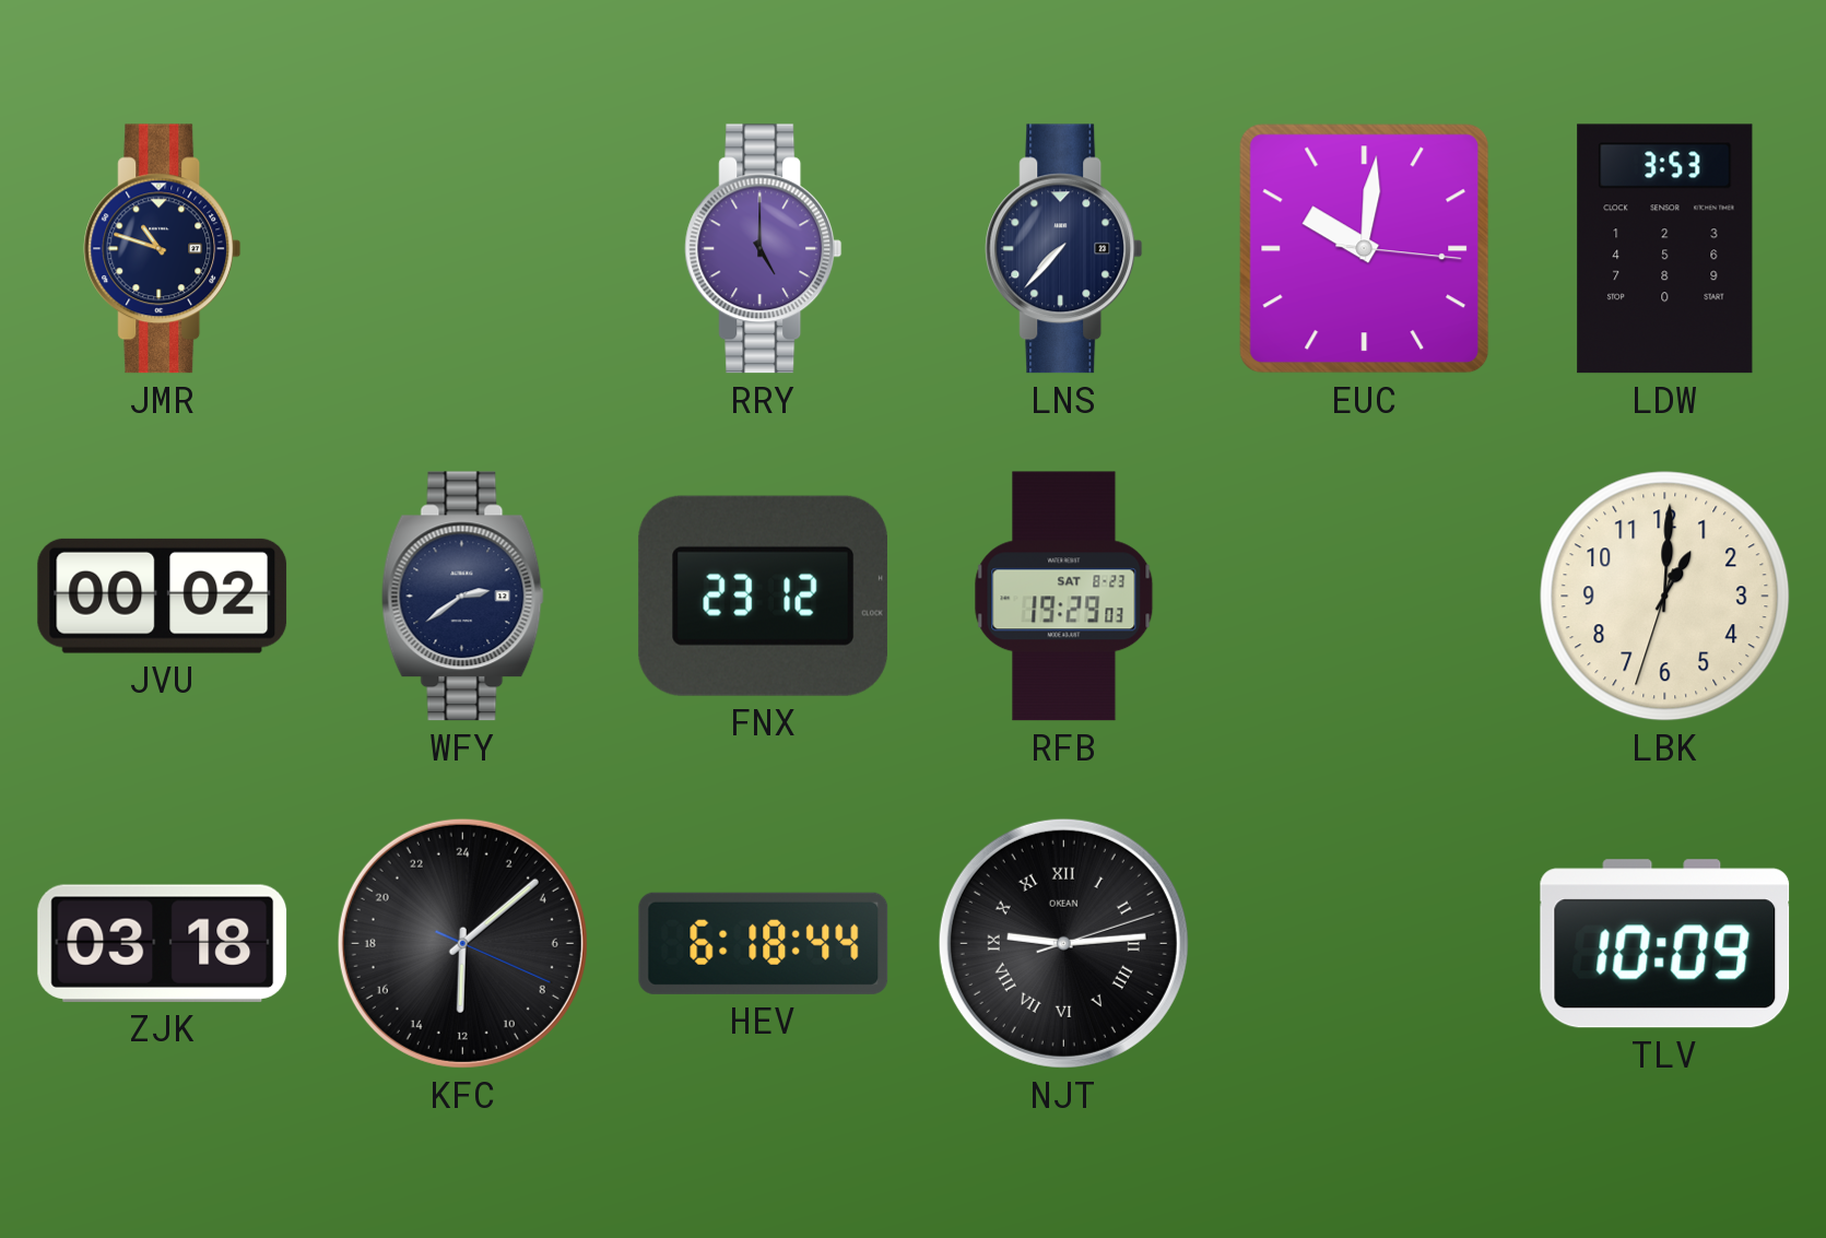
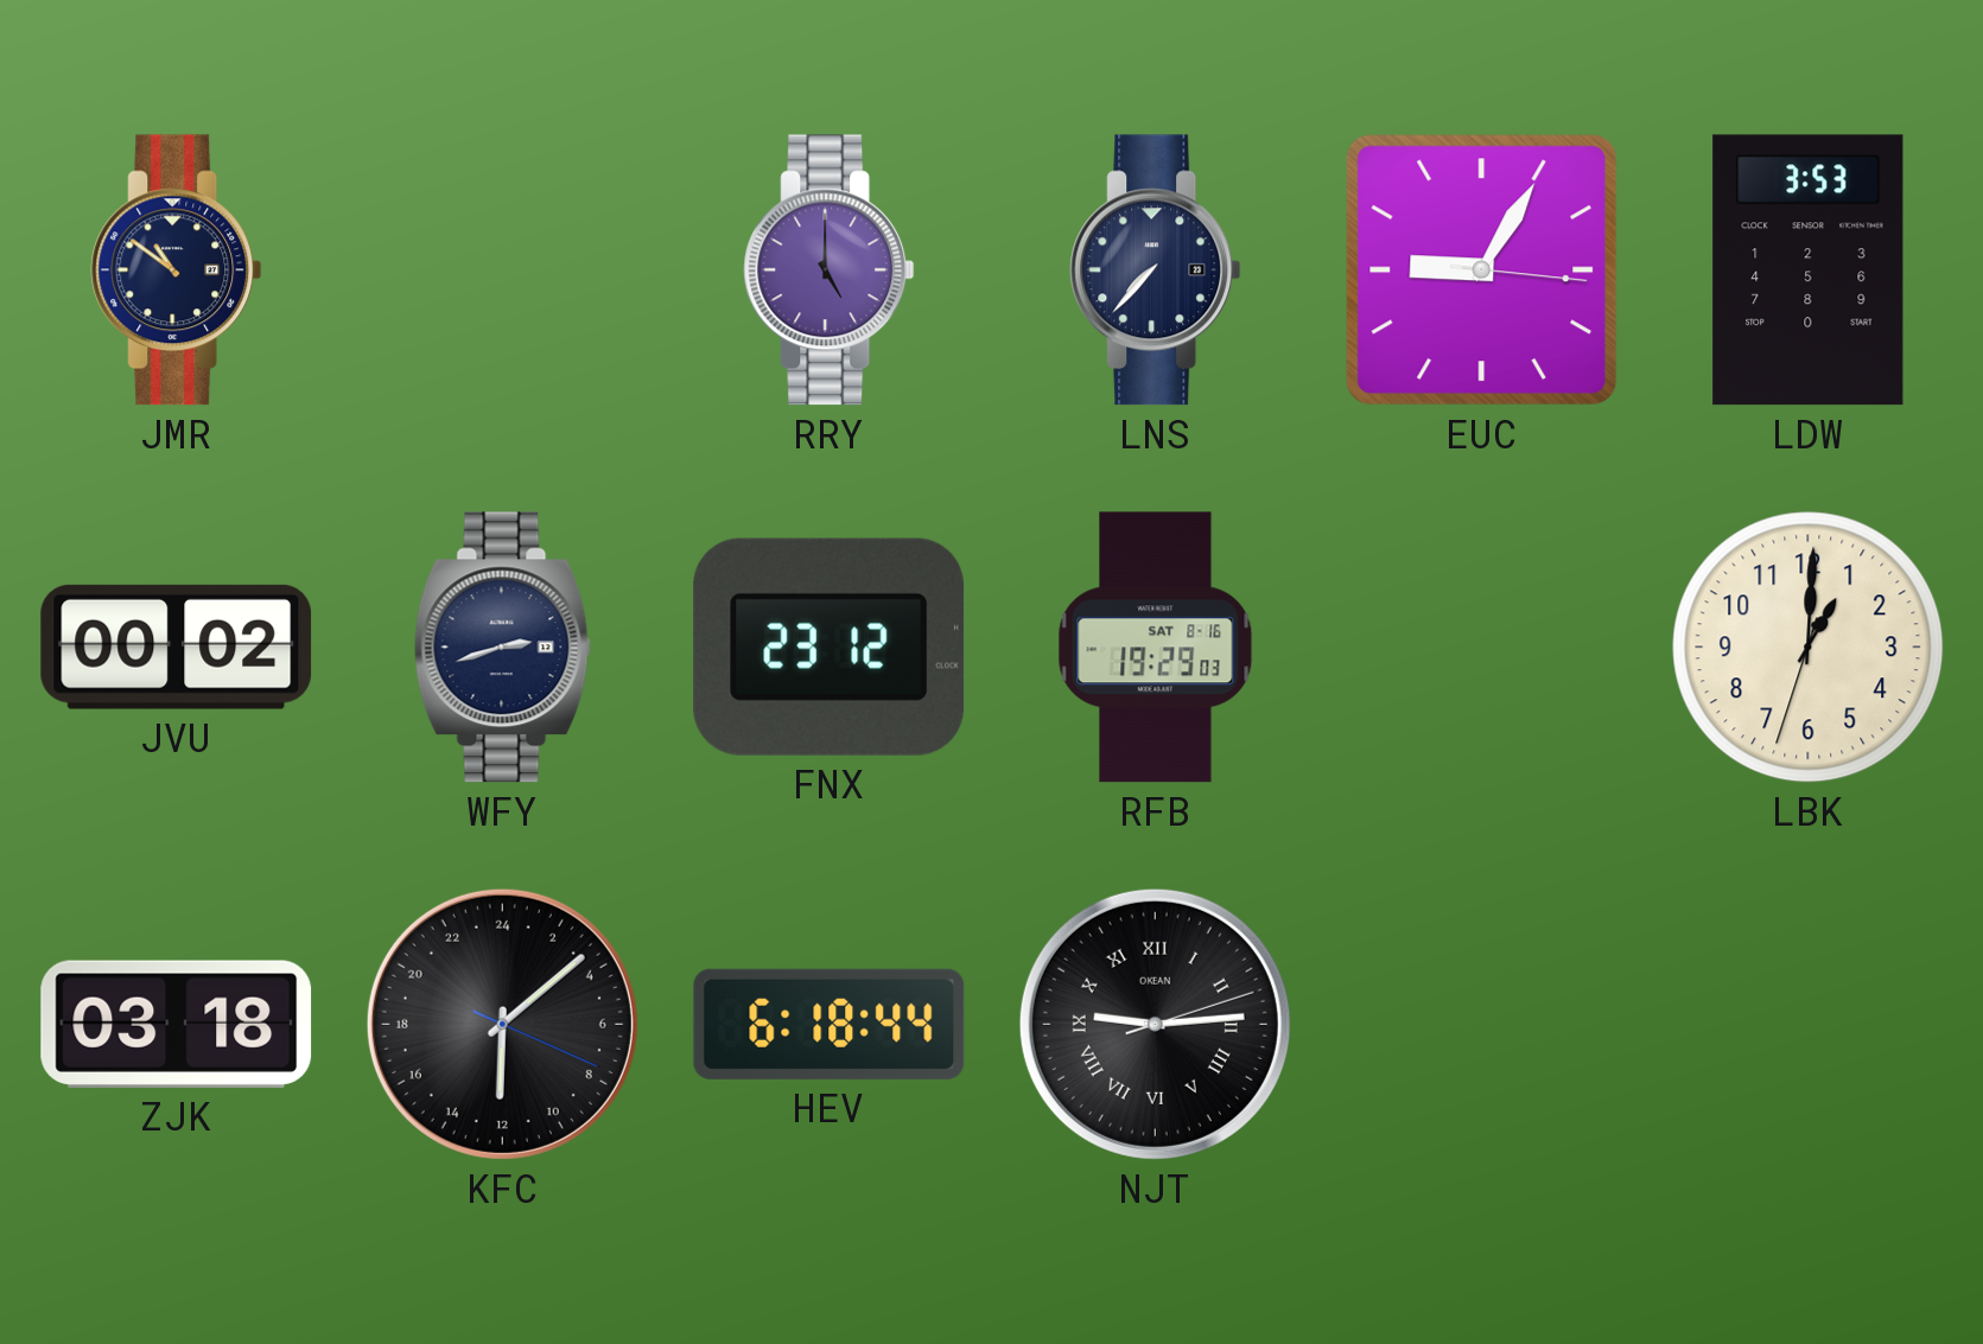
JMR: 10:48 -> 10:51
EUC: 10:01 -> 9:05
WFY: 2:39 -> 2:42
RFB date: SAT 8-23 -> SAT 8-16
TLV: 10:09 -> none
